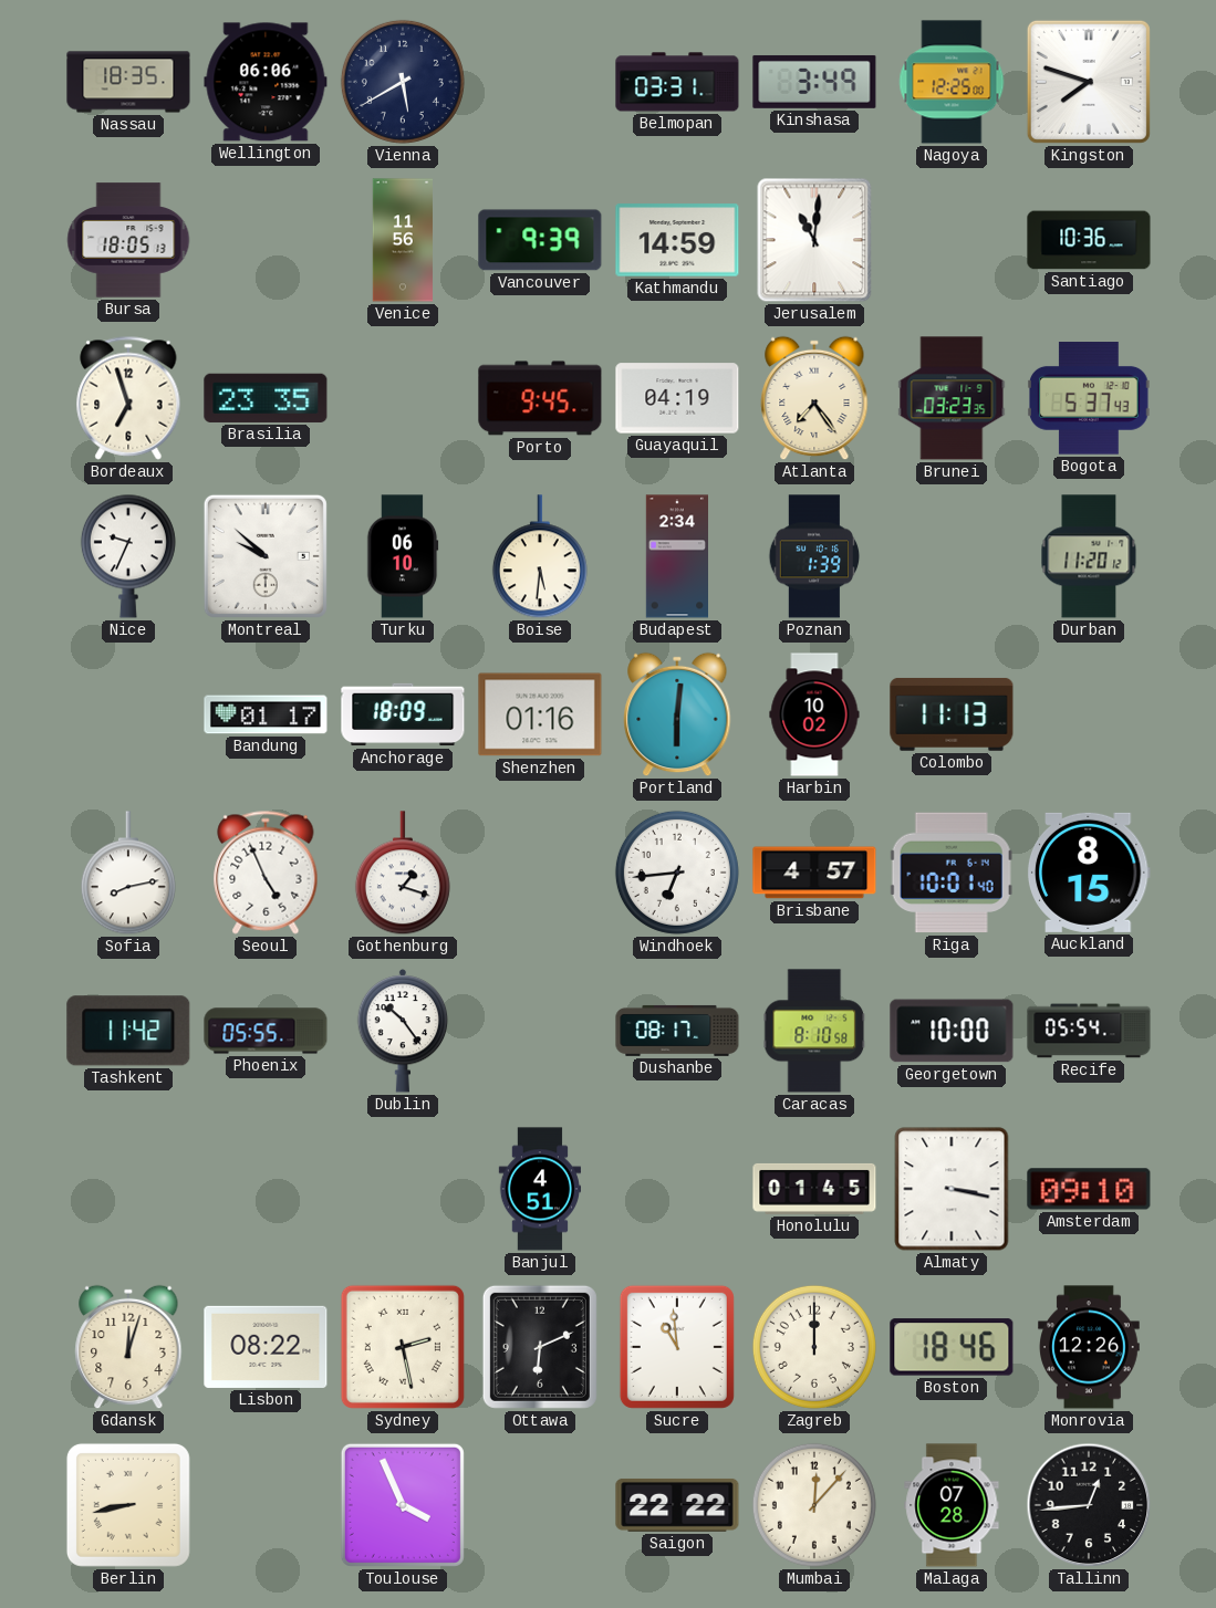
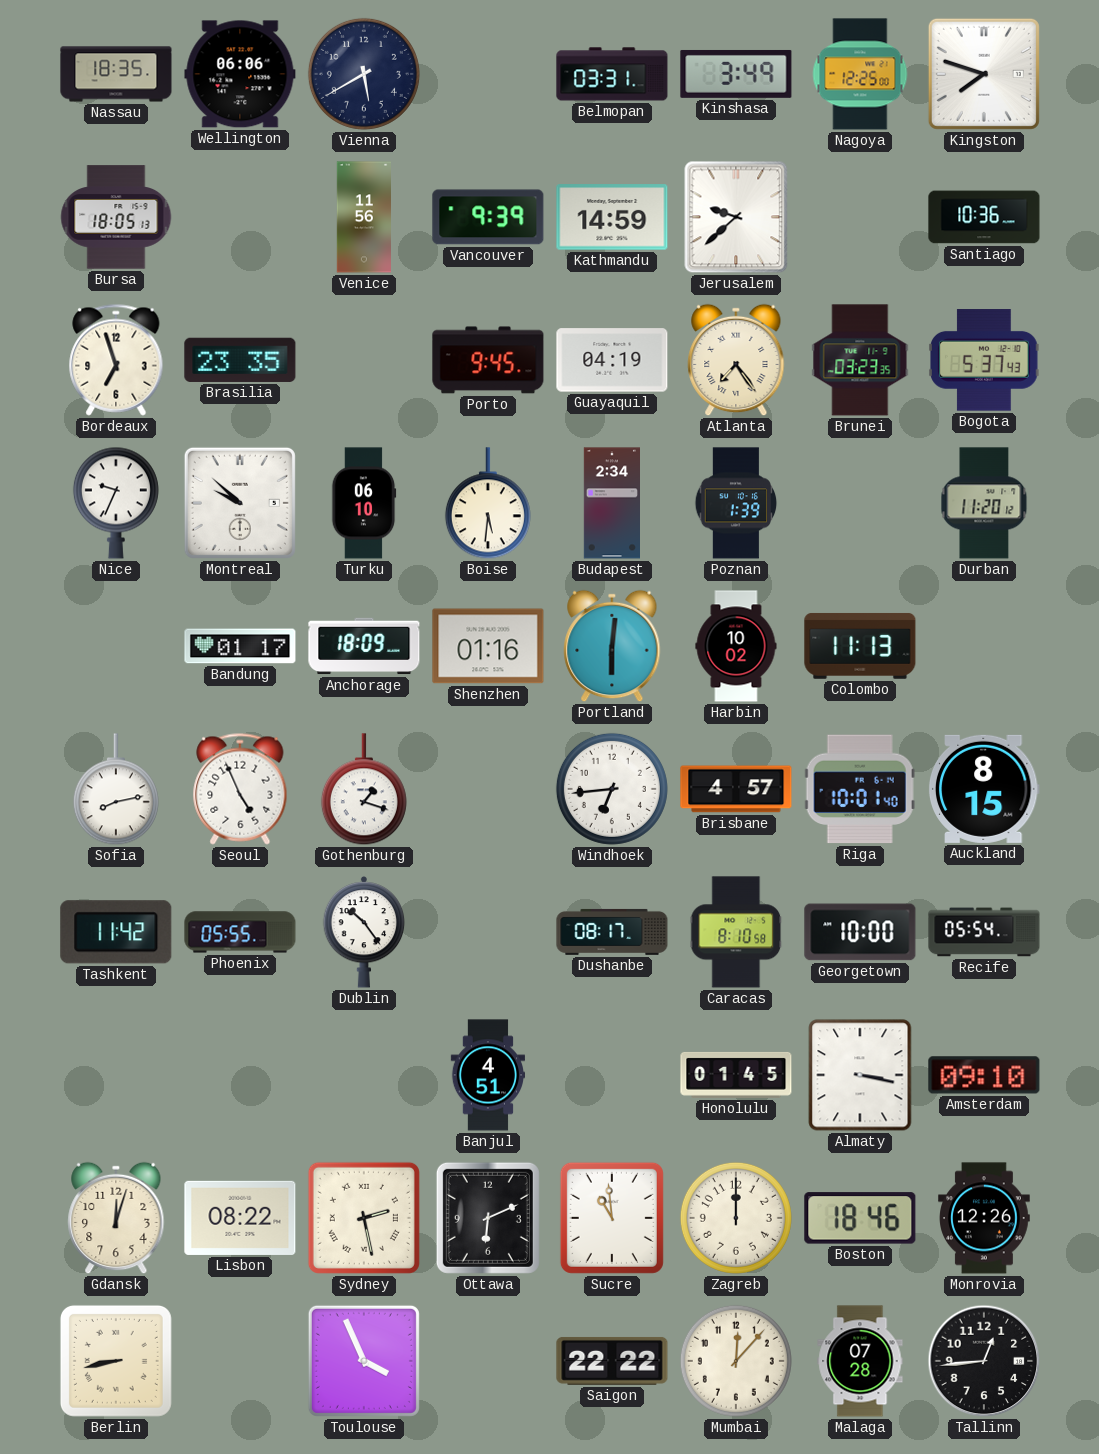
Jerusalem: 11:01 -> 9:38
